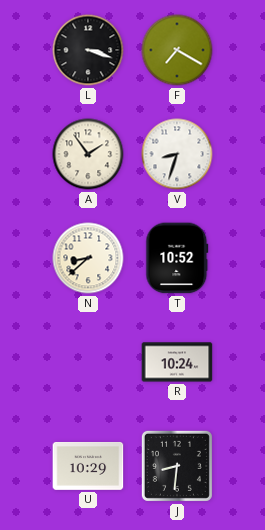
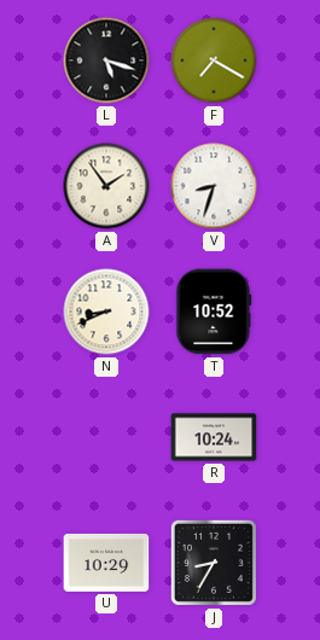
L: 3:18 -> 5:18
N: 8:38 -> 8:41
J: 8:31 -> 8:35
